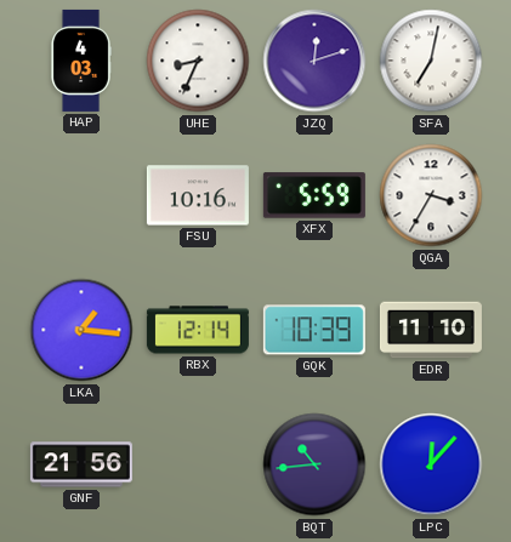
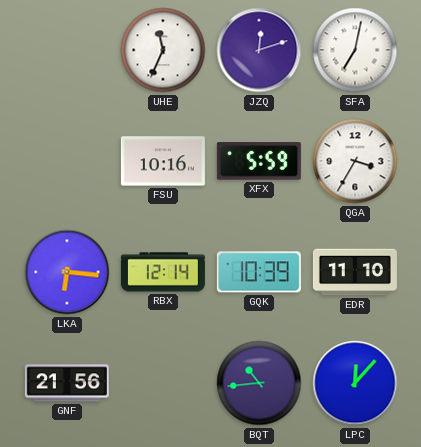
HAP: 4:03 -> none
UHE: 8:34 -> 11:34
LKA: 1:16 -> 6:16
